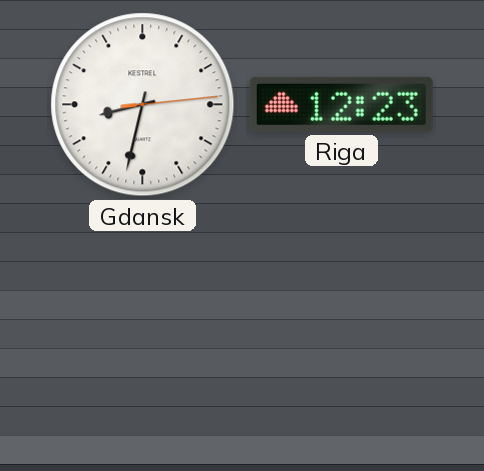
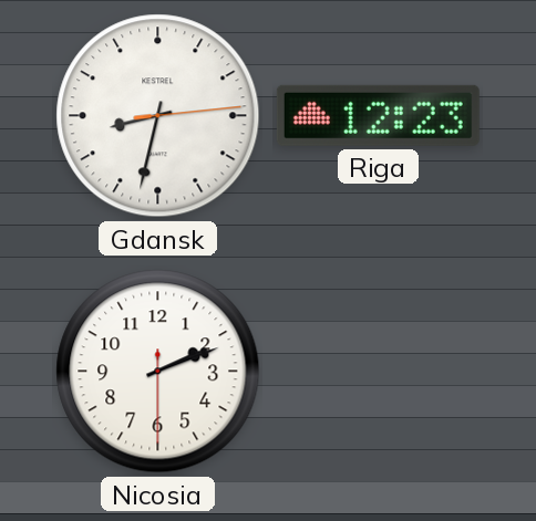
Nicosia: none -> 2:11
